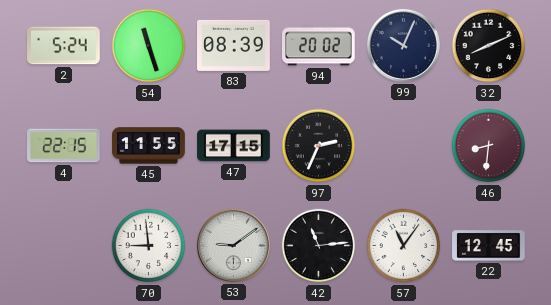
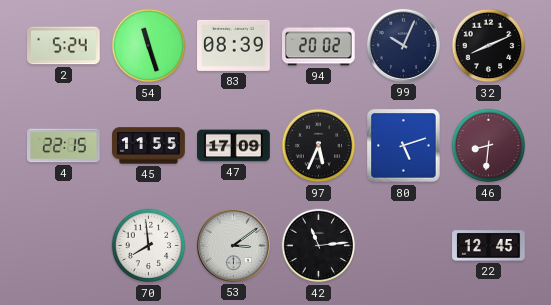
47: 17:15 -> 17:09
97: 2:34 -> 5:34
80: none -> 5:12
70: 8:59 -> 7:59
53: 9:09 -> 3:09
57: 11:06 -> none
